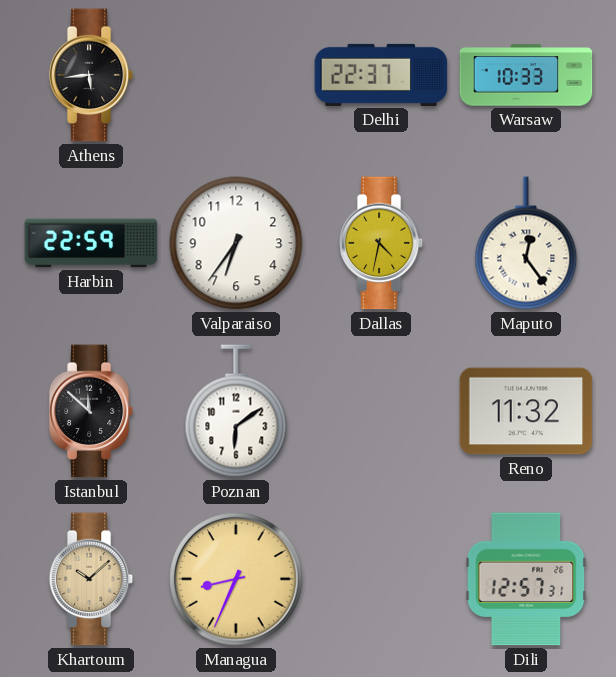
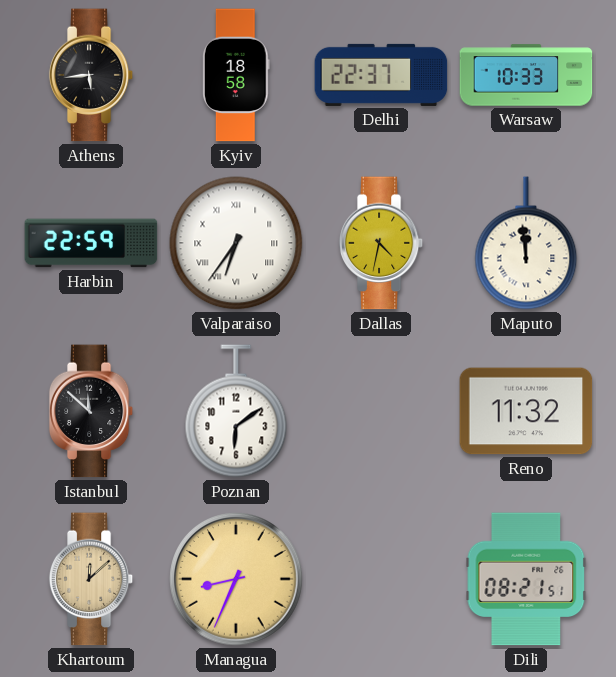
Kyiv: none -> 18:58
Valparaiso numerals: Arabic -> Roman
Maputo: 12:24 -> 11:59
Khartoum: 10:08 -> 12:08
Dili: 12:57 -> 08:21
